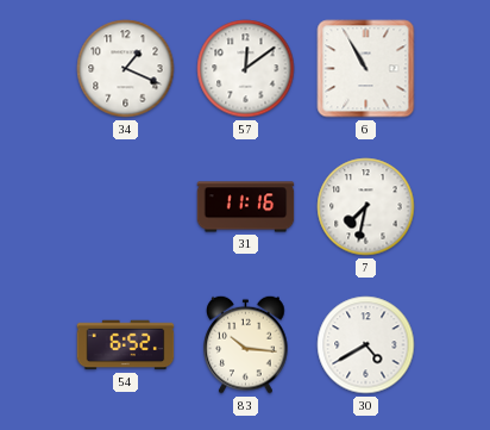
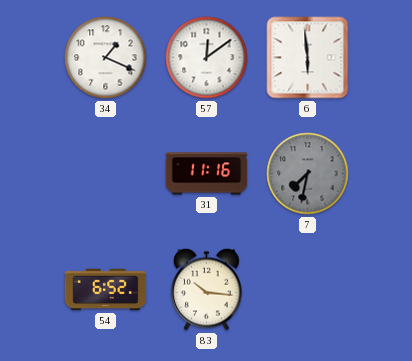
6: 10:55 -> 5:59
7 dial: white -> grey
30: 4:40 -> none
